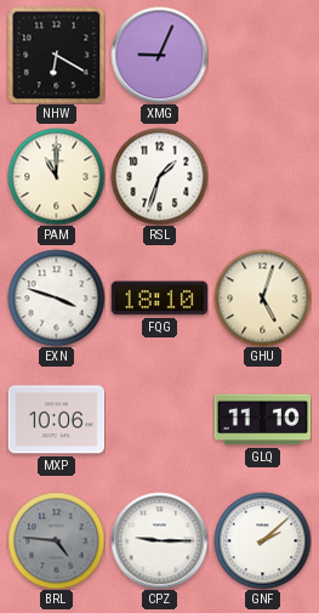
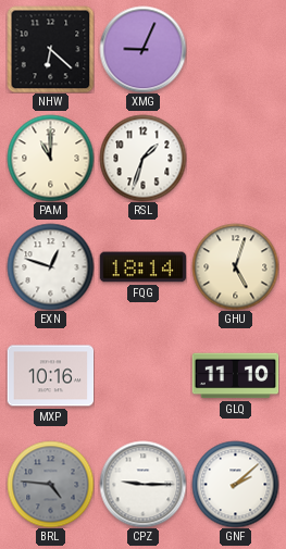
NHW: 6:20 -> 6:22
EXN: 3:48 -> 12:48
FQG: 18:10 -> 18:14
MXP: 10:06 -> 10:16
